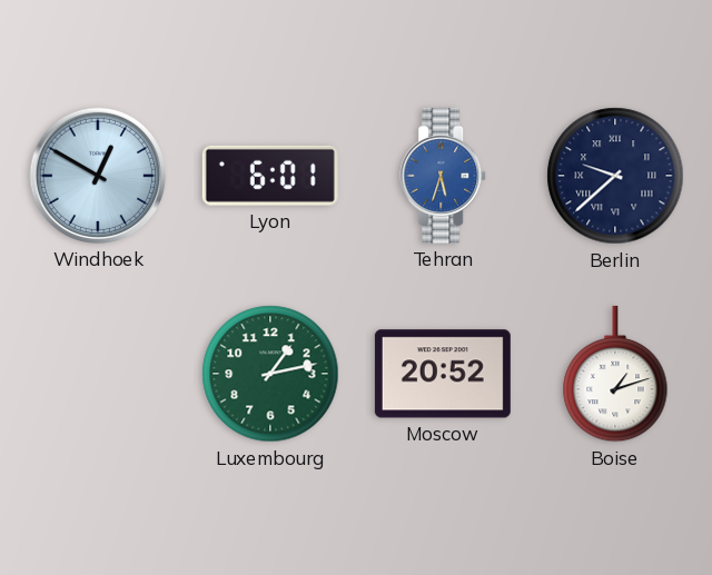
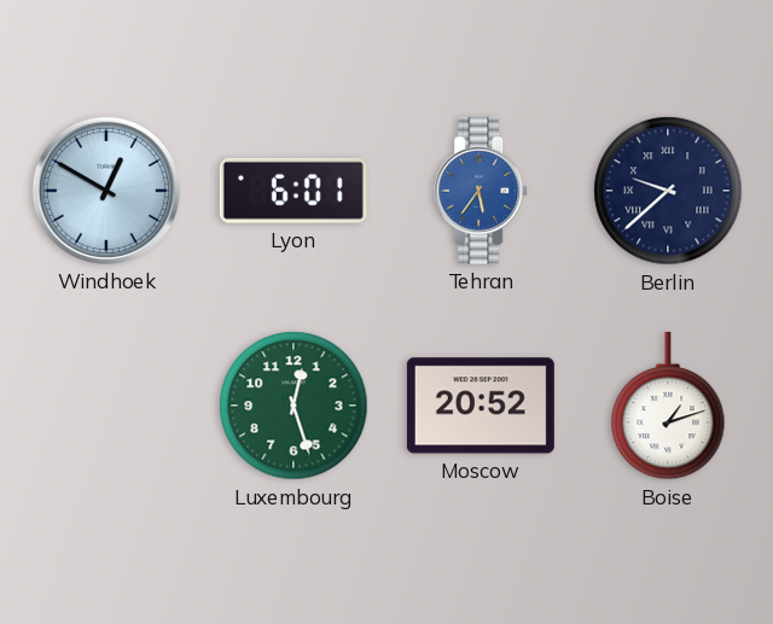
Tehran: 5:33 -> 5:36
Luxembourg: 1:13 -> 12:27
